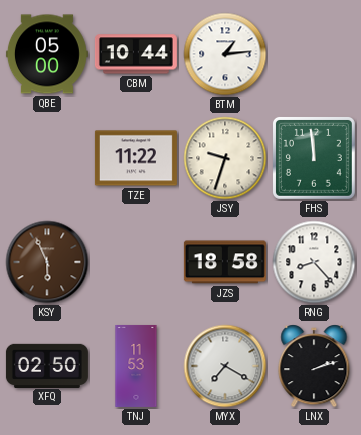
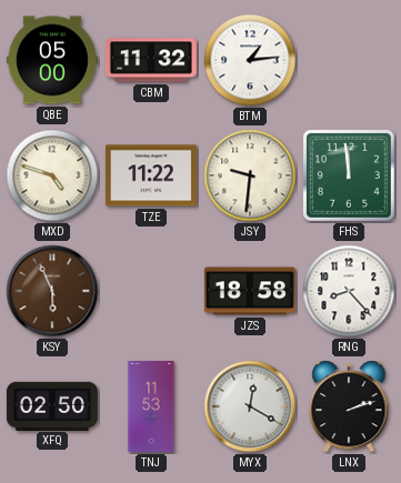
CBM: 10:44 -> 11:32
MXD: none -> 4:48
JSY: 9:33 -> 9:31
MYX: 7:20 -> 12:20
